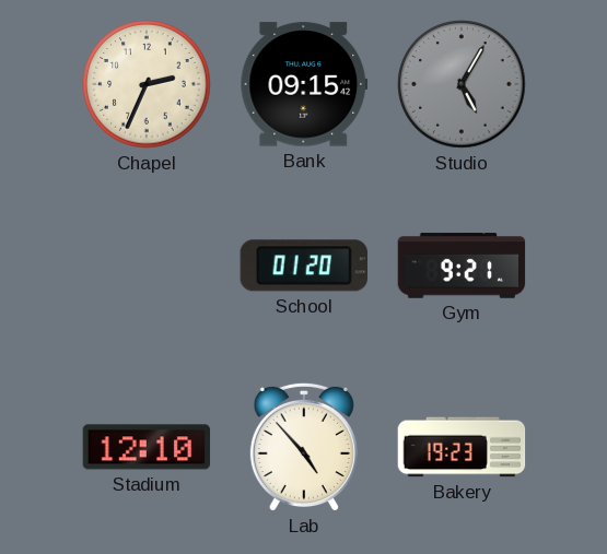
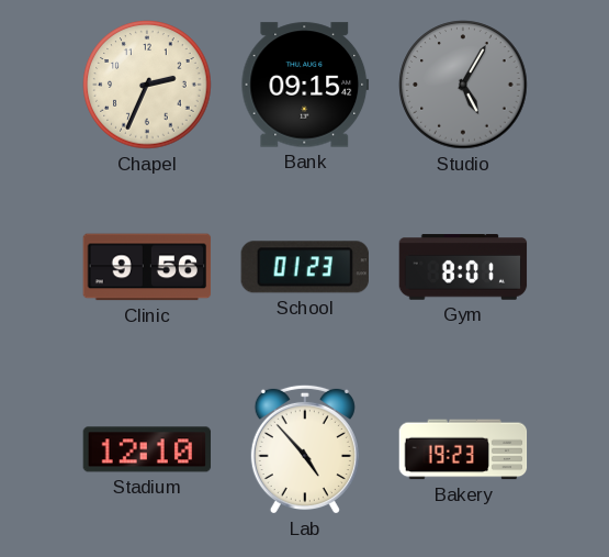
Clinic: none -> 9:56
School: 01:20 -> 01:23
Gym: 9:21 -> 8:01
